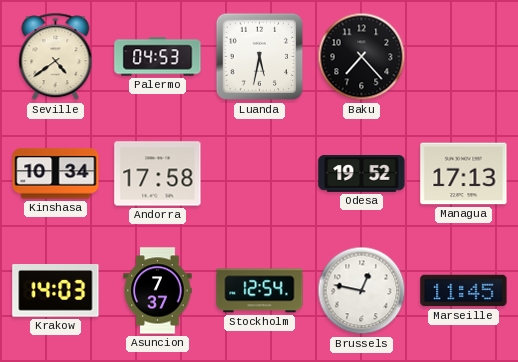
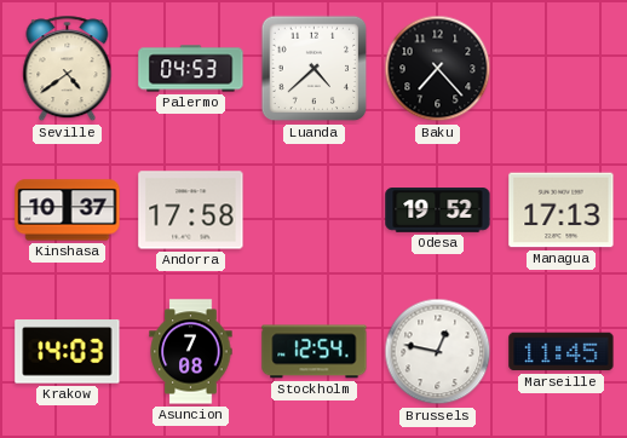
Luanda: 5:32 -> 4:38
Kinshasa: 10:34 -> 10:37
Asuncion: 7:37 -> 7:08
